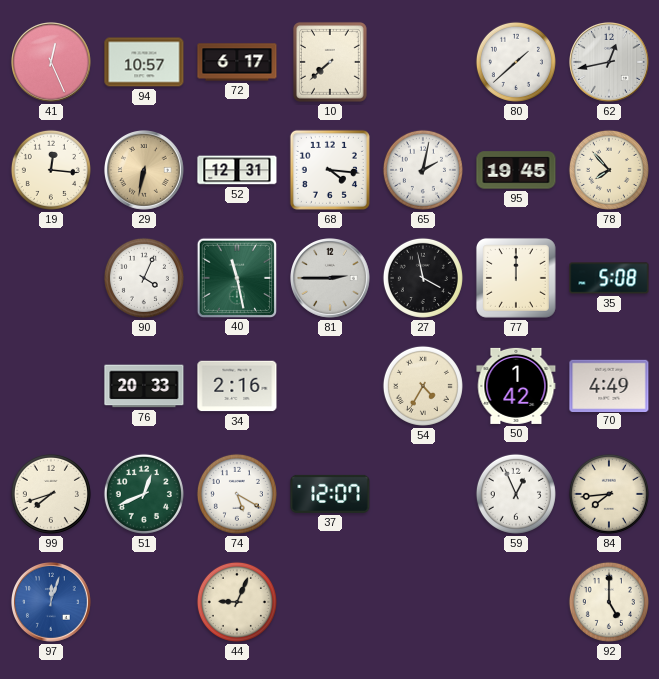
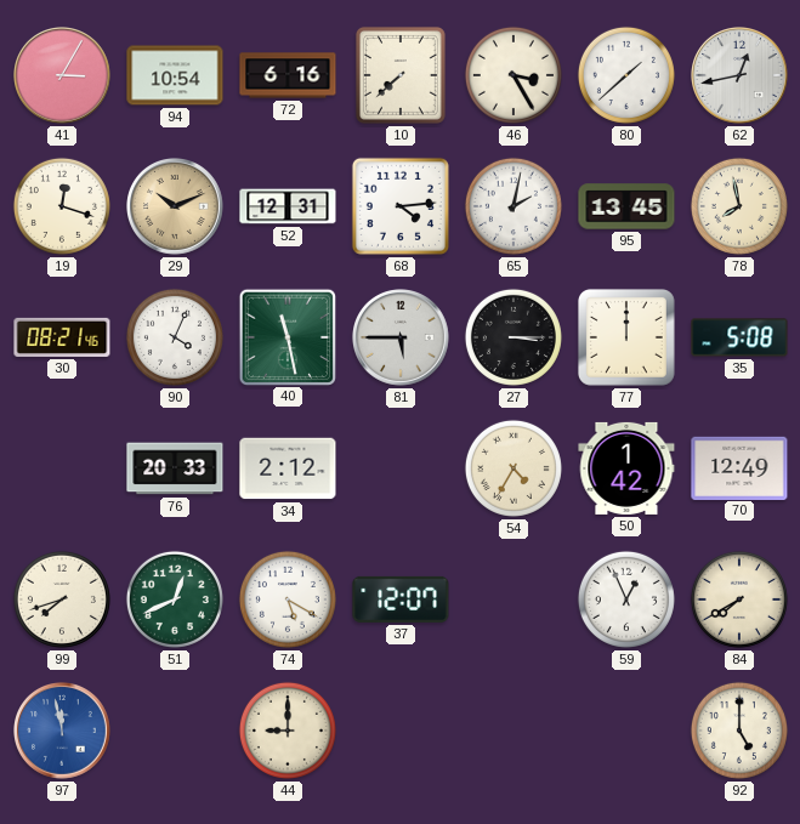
41: 12:26 -> 3:05
94: 10:57 -> 10:54
72: 6:17 -> 6:16
46: none -> 3:25
19: 12:16 -> 12:18
29: 6:32 -> 10:11
68: 4:16 -> 4:14
95: 19:45 -> 13:45
78: 7:53 -> 7:58
30: none -> 08:21
81: 2:45 -> 5:45
27: 3:58 -> 3:15
34: 2:16 -> 2:12
70: 4:49 -> 12:49
84: 7:44 -> 7:40
97: 12:03 -> 11:58
44: 9:04 -> 9:00
